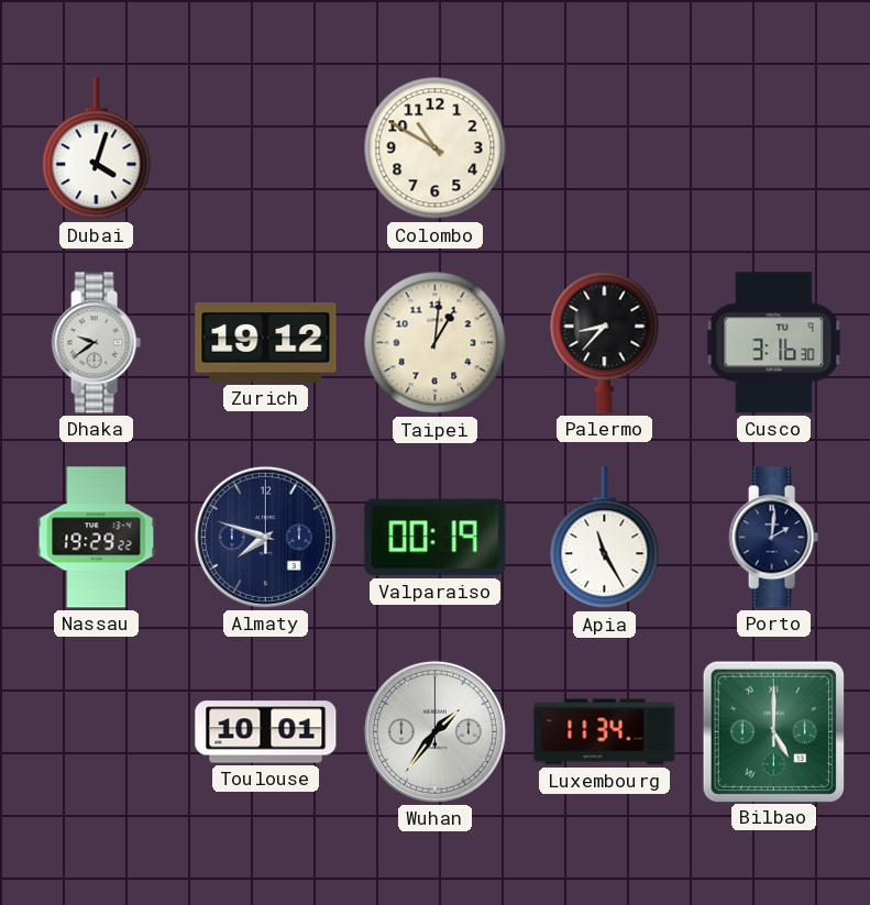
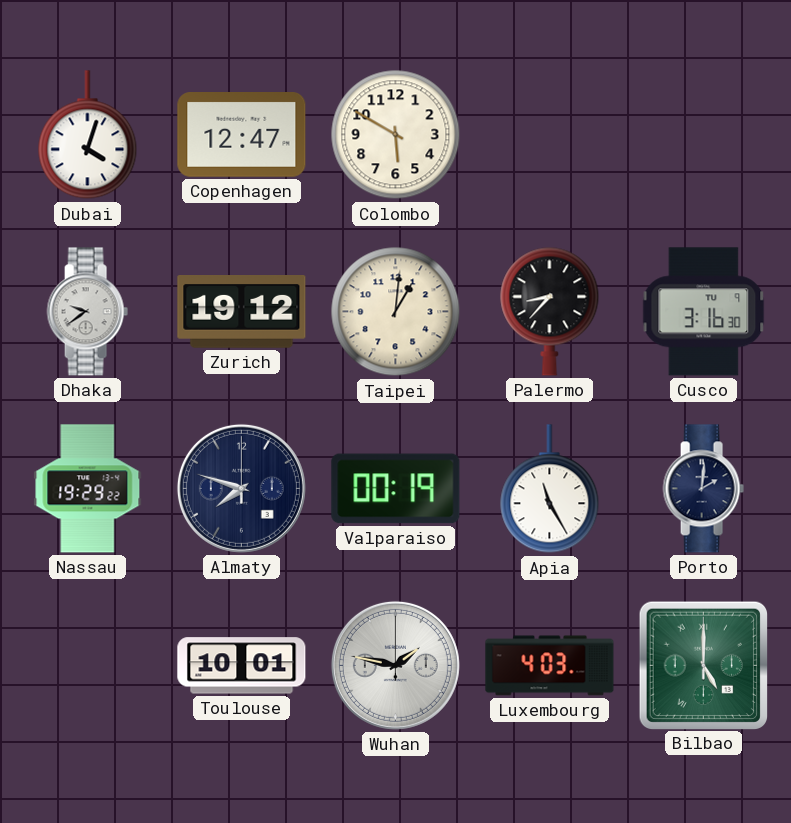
Copenhagen: none -> 12:47
Colombo: 10:50 -> 5:50
Wuhan: 1:36 -> 1:47
Luxembourg: 11:34 -> 4:03
